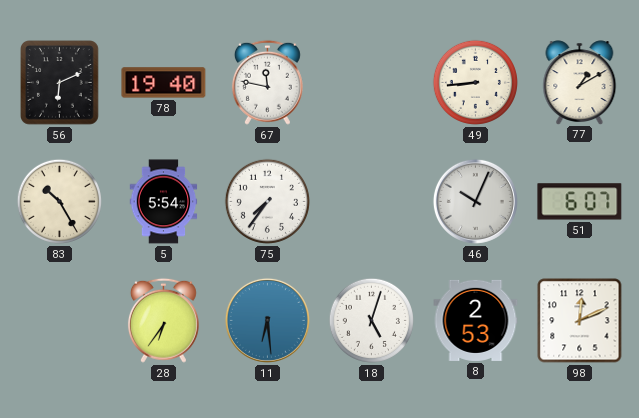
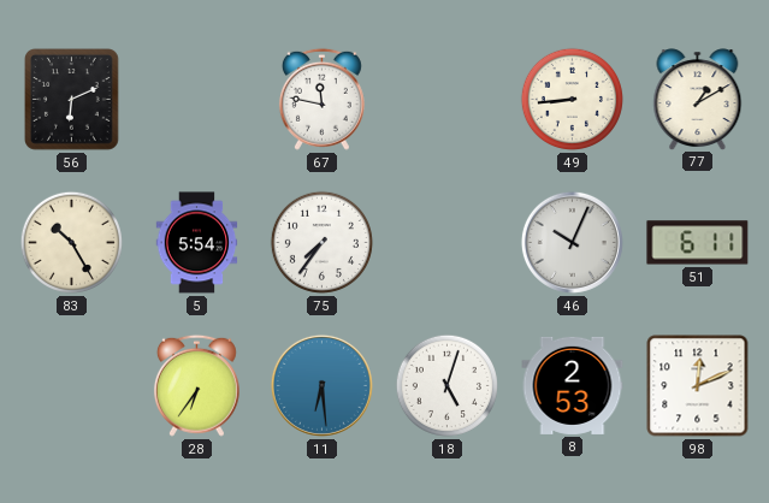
78: 19:40 -> none
51: 6:07 -> 6:11
